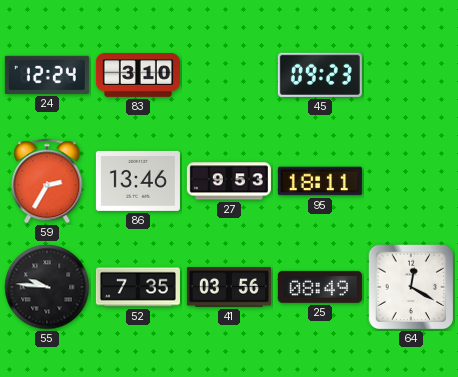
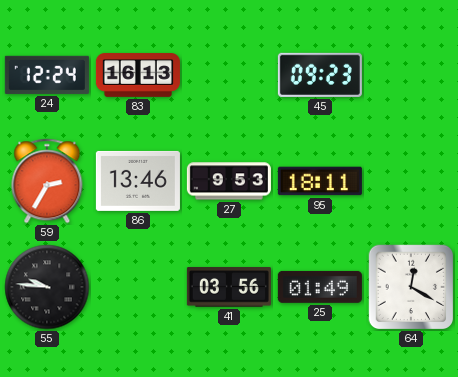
83: 3:10 -> 16:13
52: 7:35 -> none
25: 08:49 -> 01:49
